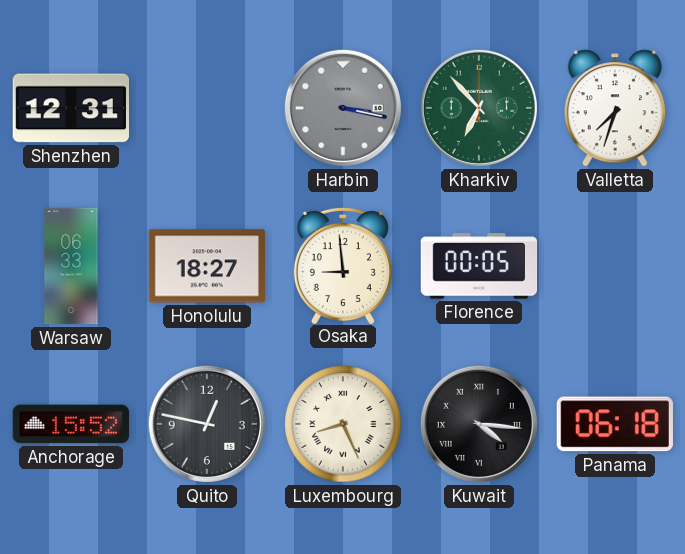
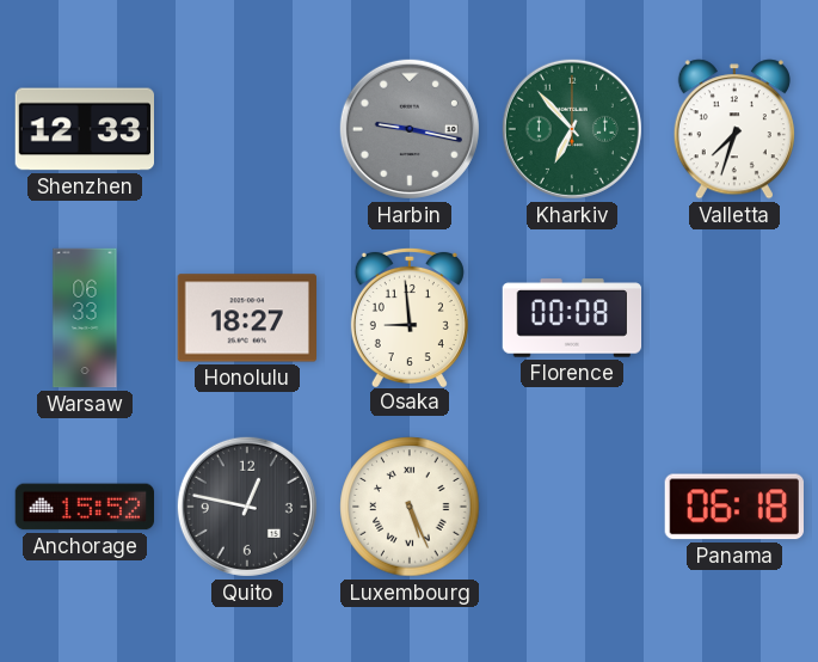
Shenzhen: 12:31 -> 12:33
Harbin: 3:17 -> 9:17
Florence: 00:05 -> 00:08
Luxembourg: 8:26 -> 5:26
Kuwait: 4:16 -> none
